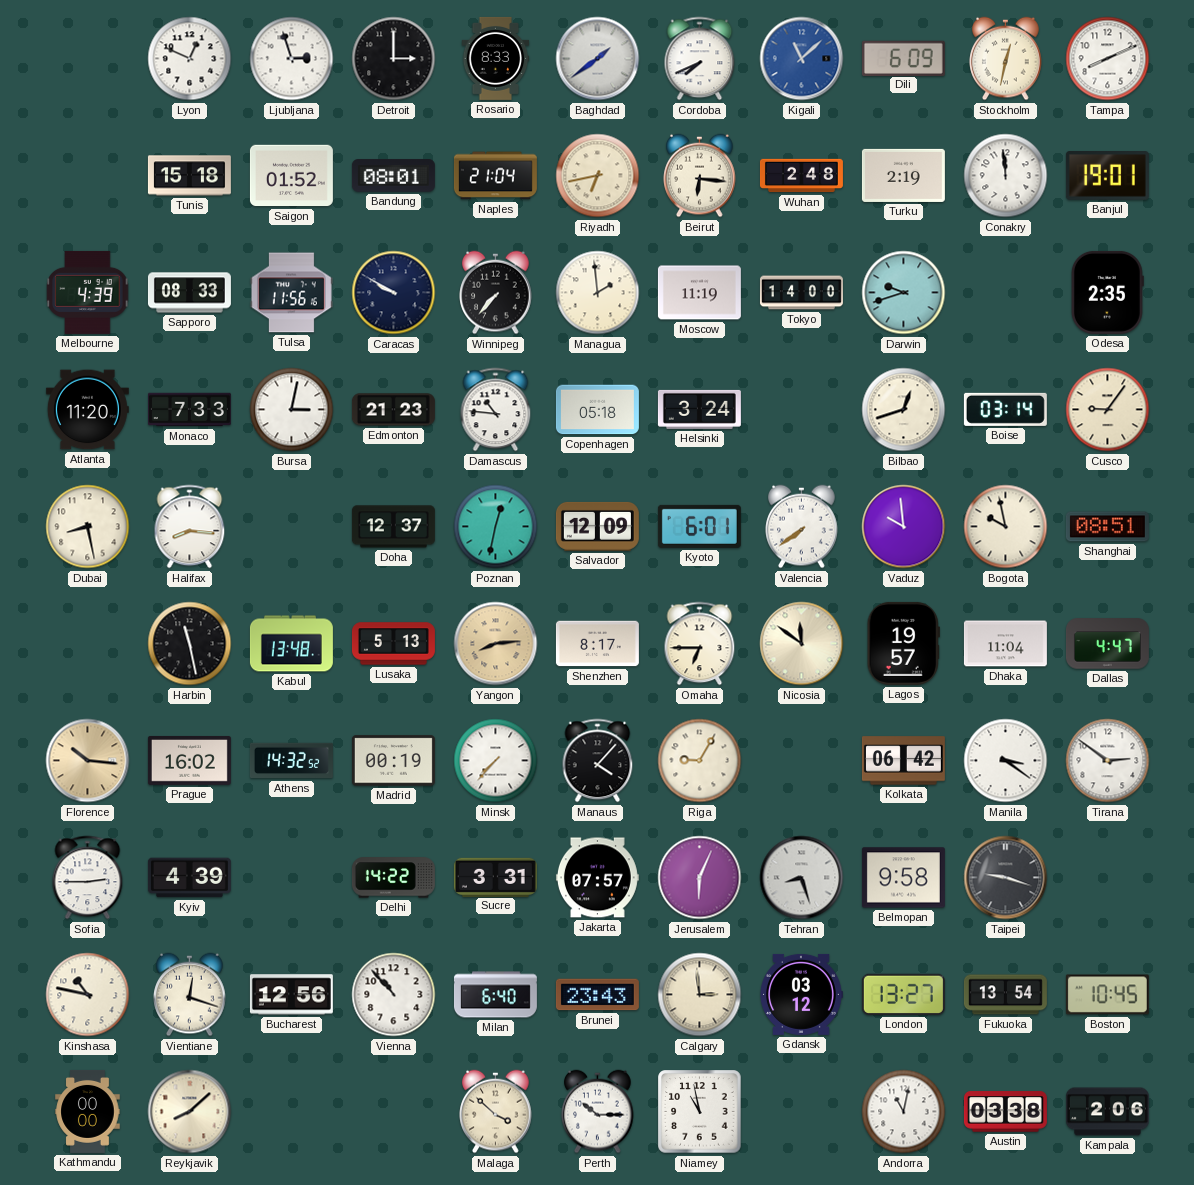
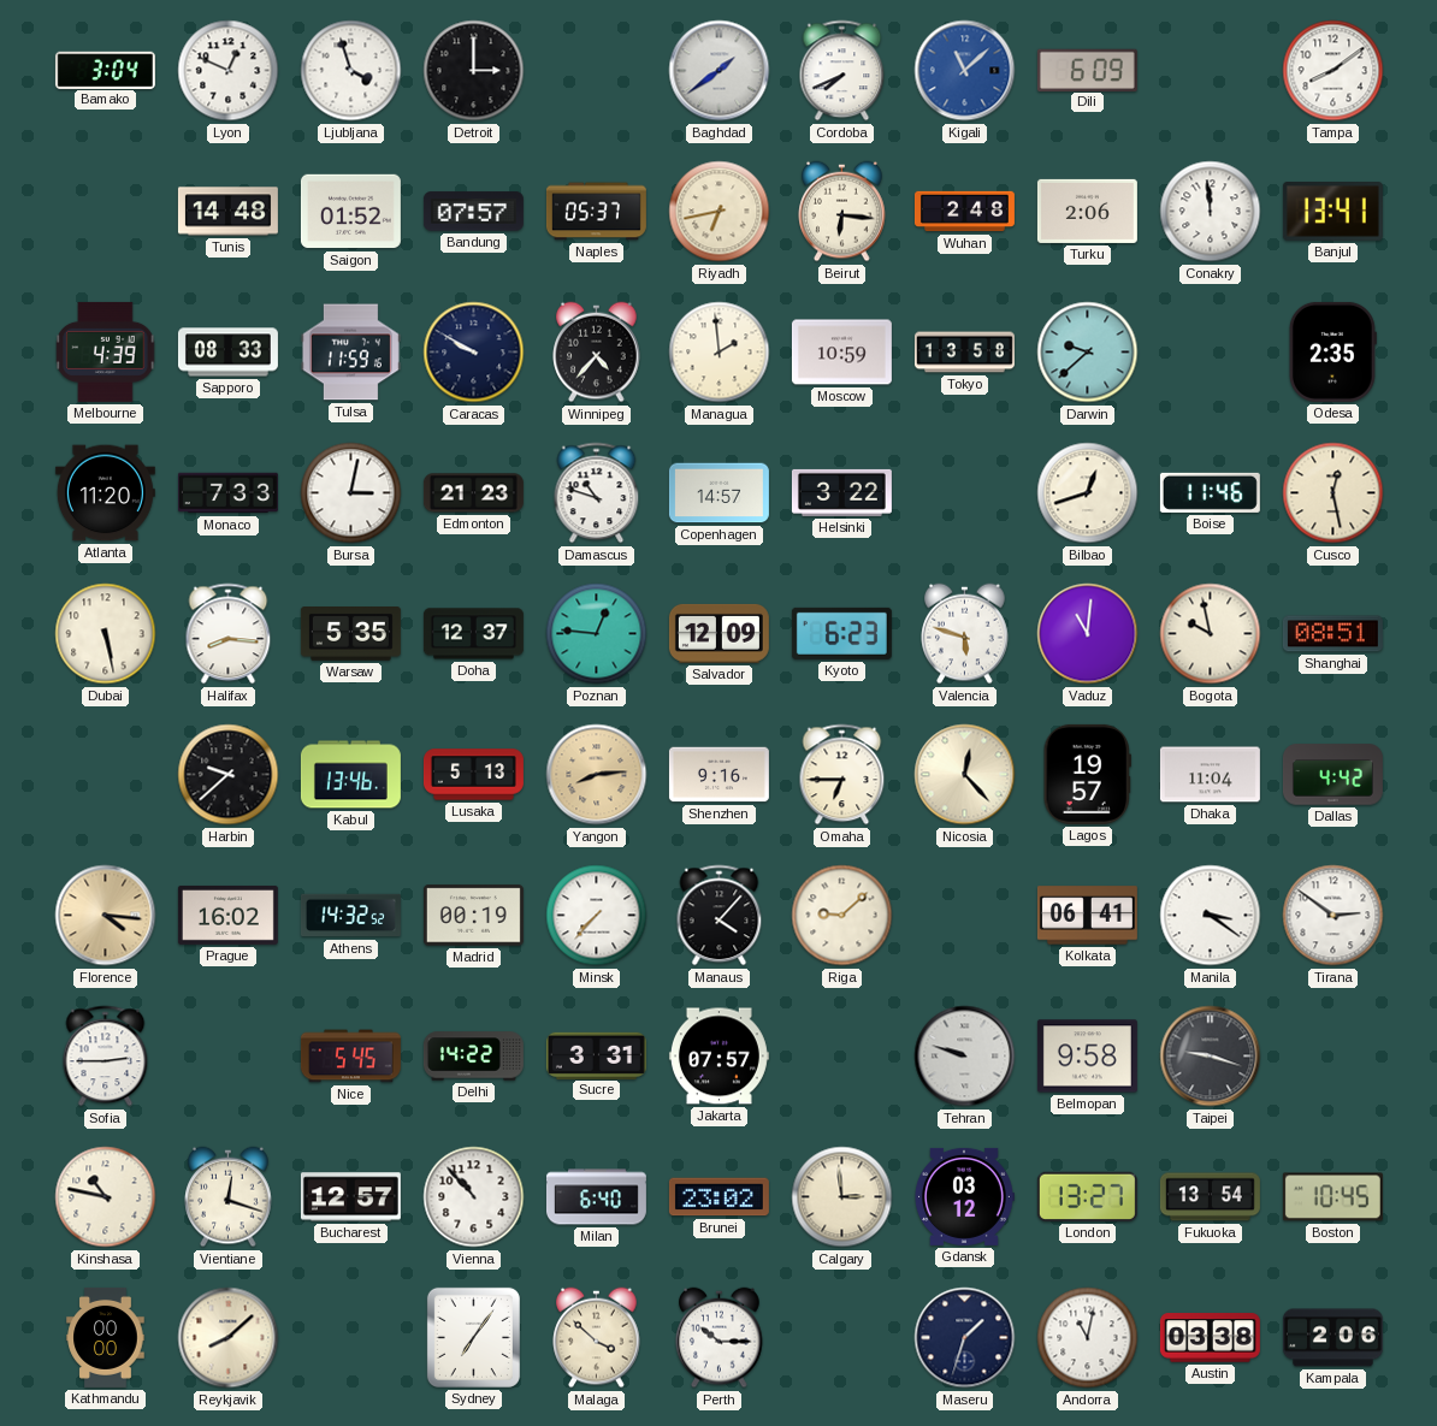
Bamako: none -> 3:04
Ljubljana: 2:57 -> 3:57
Rosario: 8:33 -> none
Stockholm: 12:32 -> none
Tampa: 8:11 -> 8:09
Tunis: 15:18 -> 14:48
Bandung: 08:01 -> 07:57
Naples: 21:04 -> 05:37
Turku: 2:19 -> 2:06
Banjul: 19:01 -> 13:41
Tulsa: 11:56 -> 11:59
Winnipeg: 7:37 -> 4:37
Moscow: 11:19 -> 10:59
Tokyo: 14:00 -> 13:58
Darwin: 9:42 -> 9:38
Damascus: 10:46 -> 10:48
Copenhagen: 05:18 -> 14:57
Helsinki: 3:24 -> 3:22
Boise: 03:14 -> 11:46
Cusco: 9:06 -> 12:28
Dubai: 8:28 -> 5:28
Warsaw: none -> 5:35
Poznan: 12:32 -> 12:46
Kyoto: 6:01 -> 6:23
Valencia: 7:39 -> 5:48
Vaduz: 9:59 -> 11:01
Harbin: 11:28 -> 9:38
Kabul: 13:48 -> 13:46
Shenzhen: 8:17 -> 9:16
Nicosia: 11:51 -> 12:23
Dallas: 4:47 -> 4:42
Florence: 10:16 -> 4:16
Riga: 9:05 -> 9:08
Kolkata: 06:42 -> 06:41
Kyiv: 4:39 -> none
Nice: none -> 5:45
Jerusalem: 6:04 -> none
Tehran: 8:27 -> 9:48
Bucharest: 12:56 -> 12:57
Brunei: 23:43 -> 23:02
Sydney: none -> 7:06
Niamey: 10:58 -> none
Maseru: none -> 1:33
